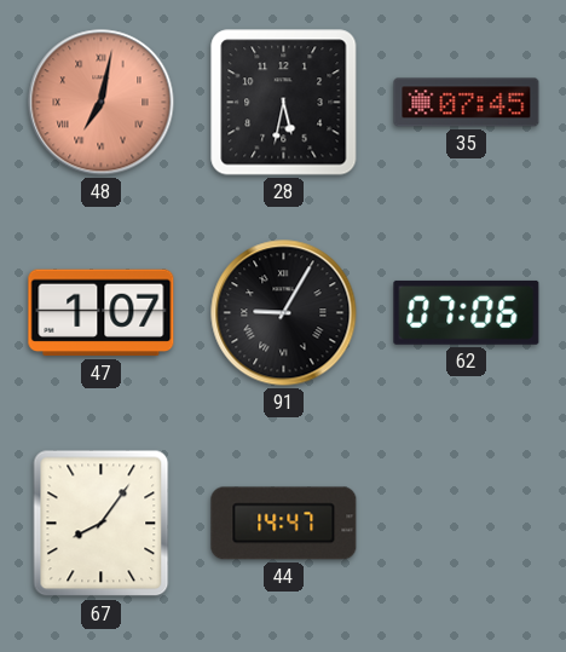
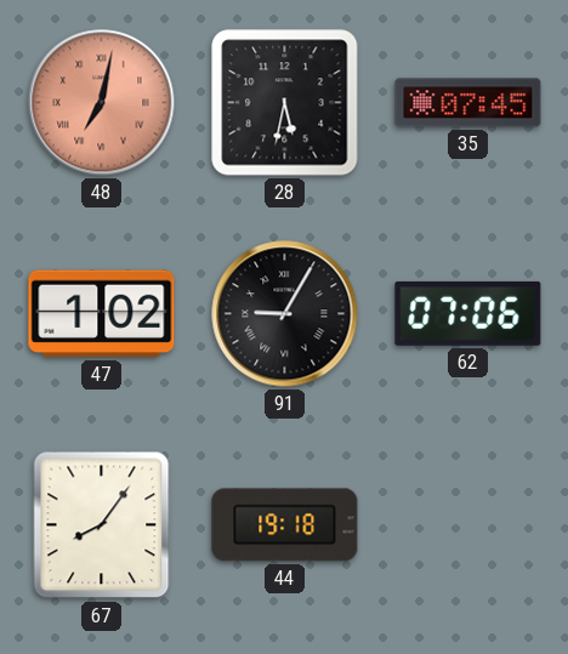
47: 1:07 -> 1:02
44: 14:47 -> 19:18
